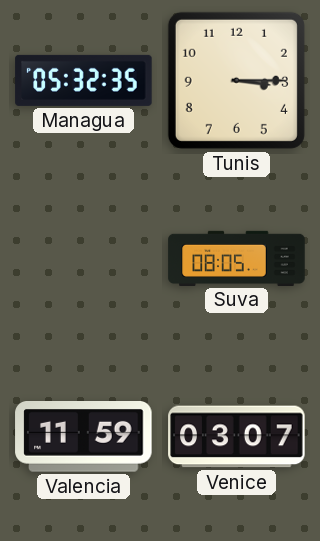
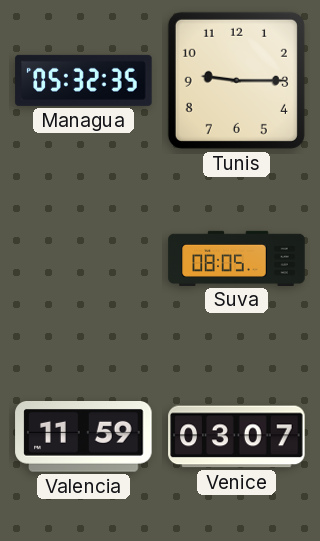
Tunis: 3:15 -> 9:15
